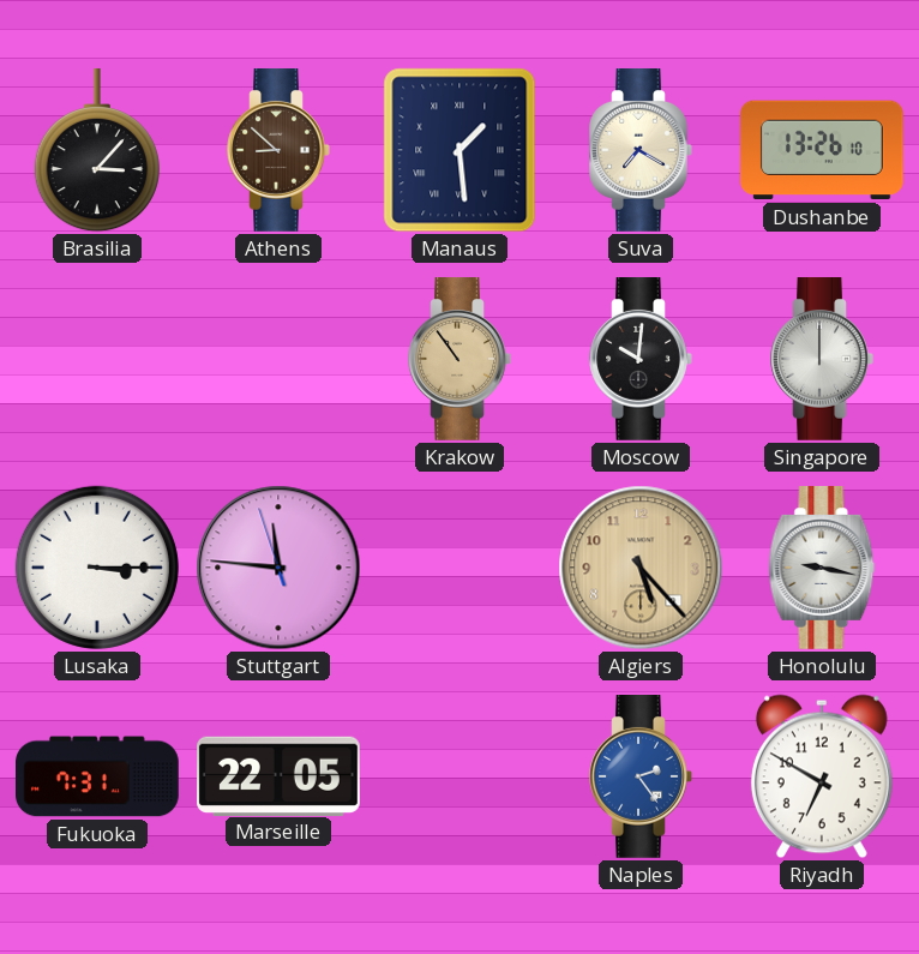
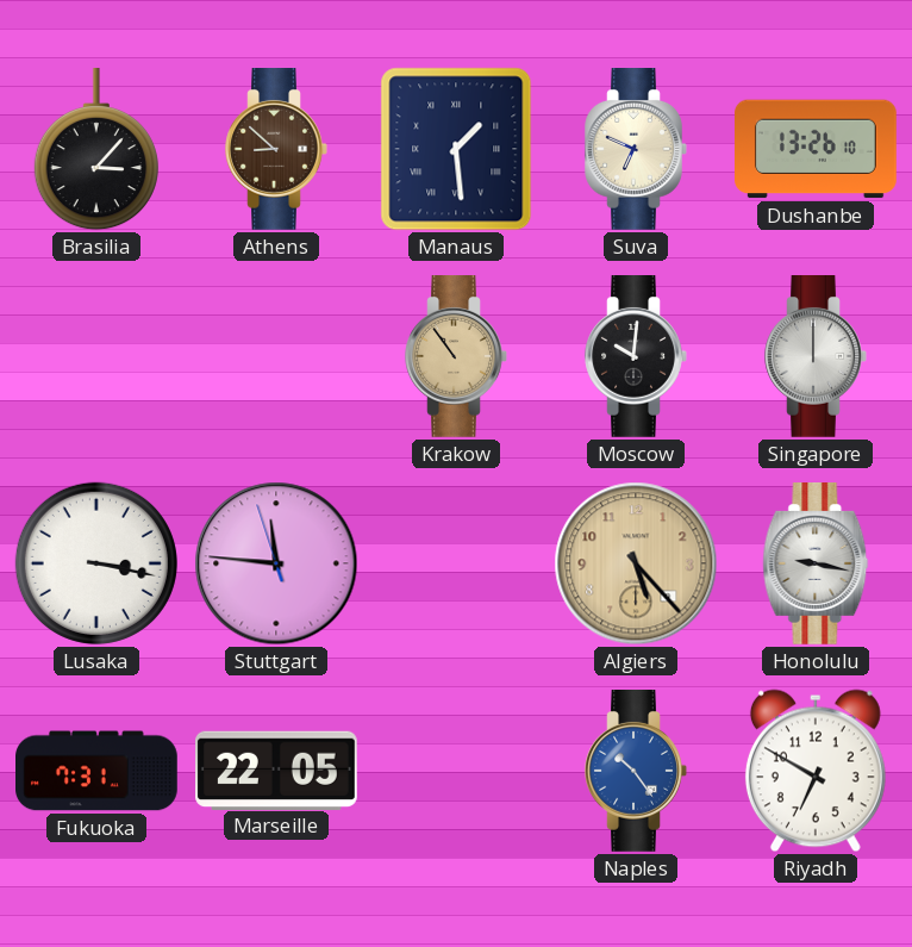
Suva: 7:20 -> 6:49
Lusaka: 3:15 -> 3:17
Naples: 2:24 -> 10:24
